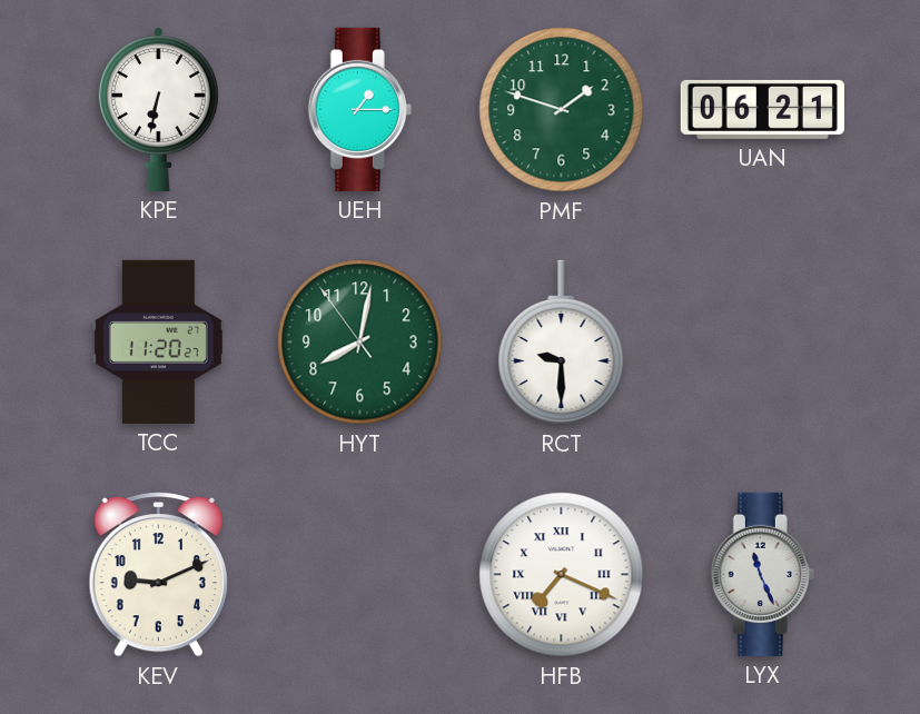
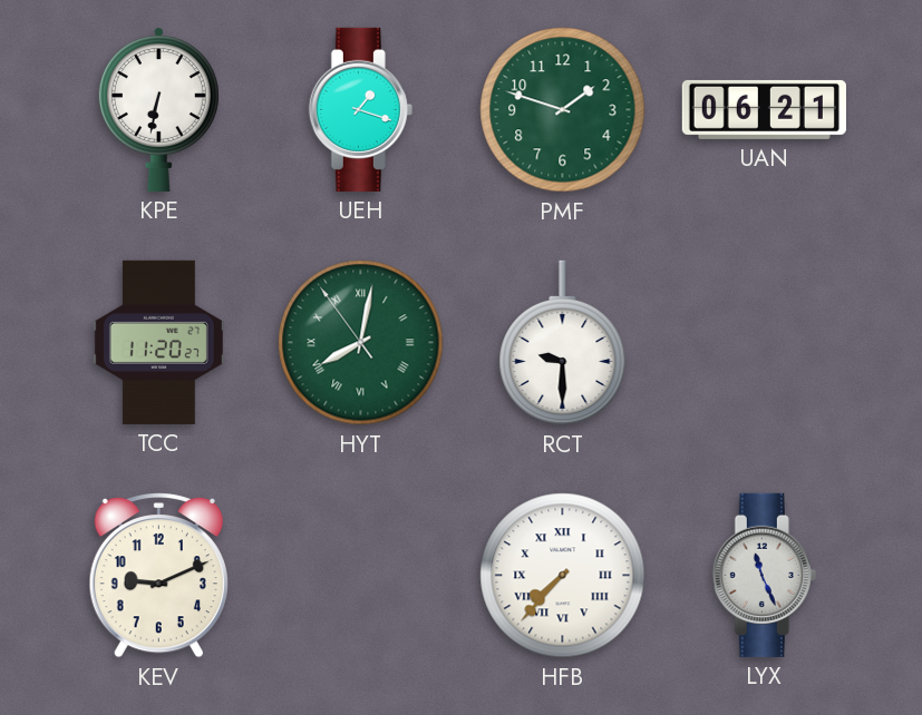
UEH: 1:15 -> 1:18
HYT numerals: Arabic -> Roman
HFB: 7:19 -> 7:37
